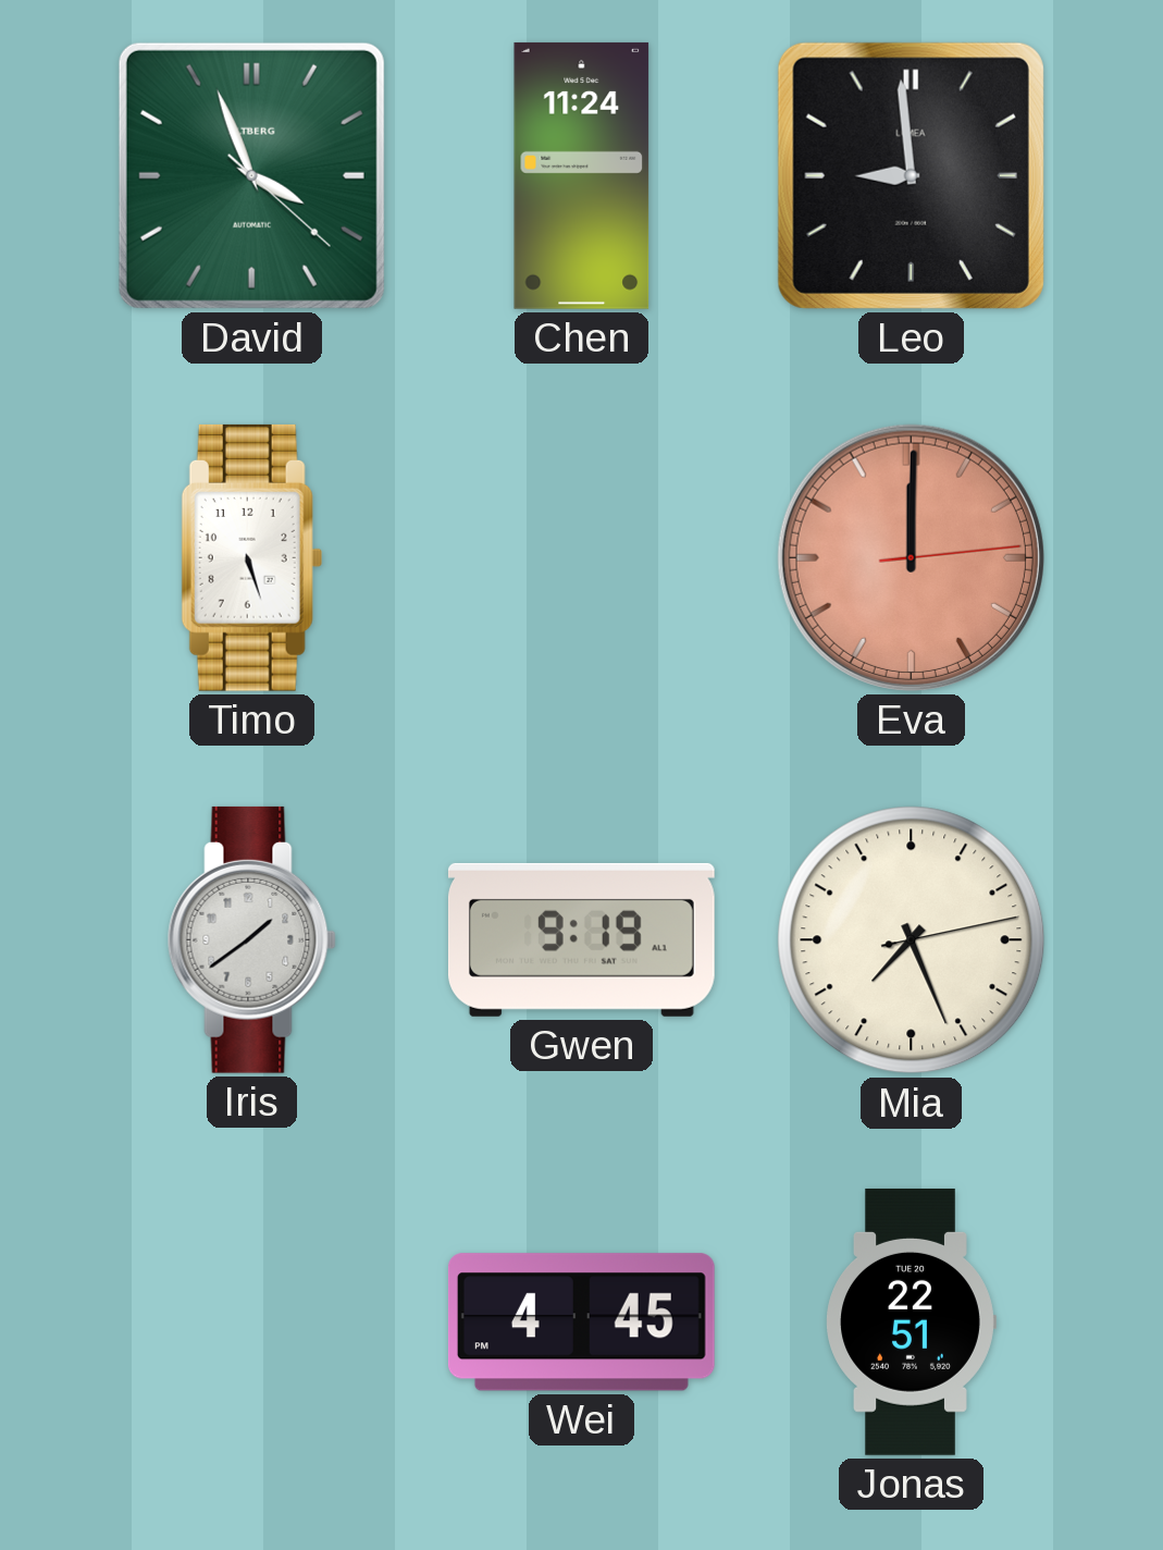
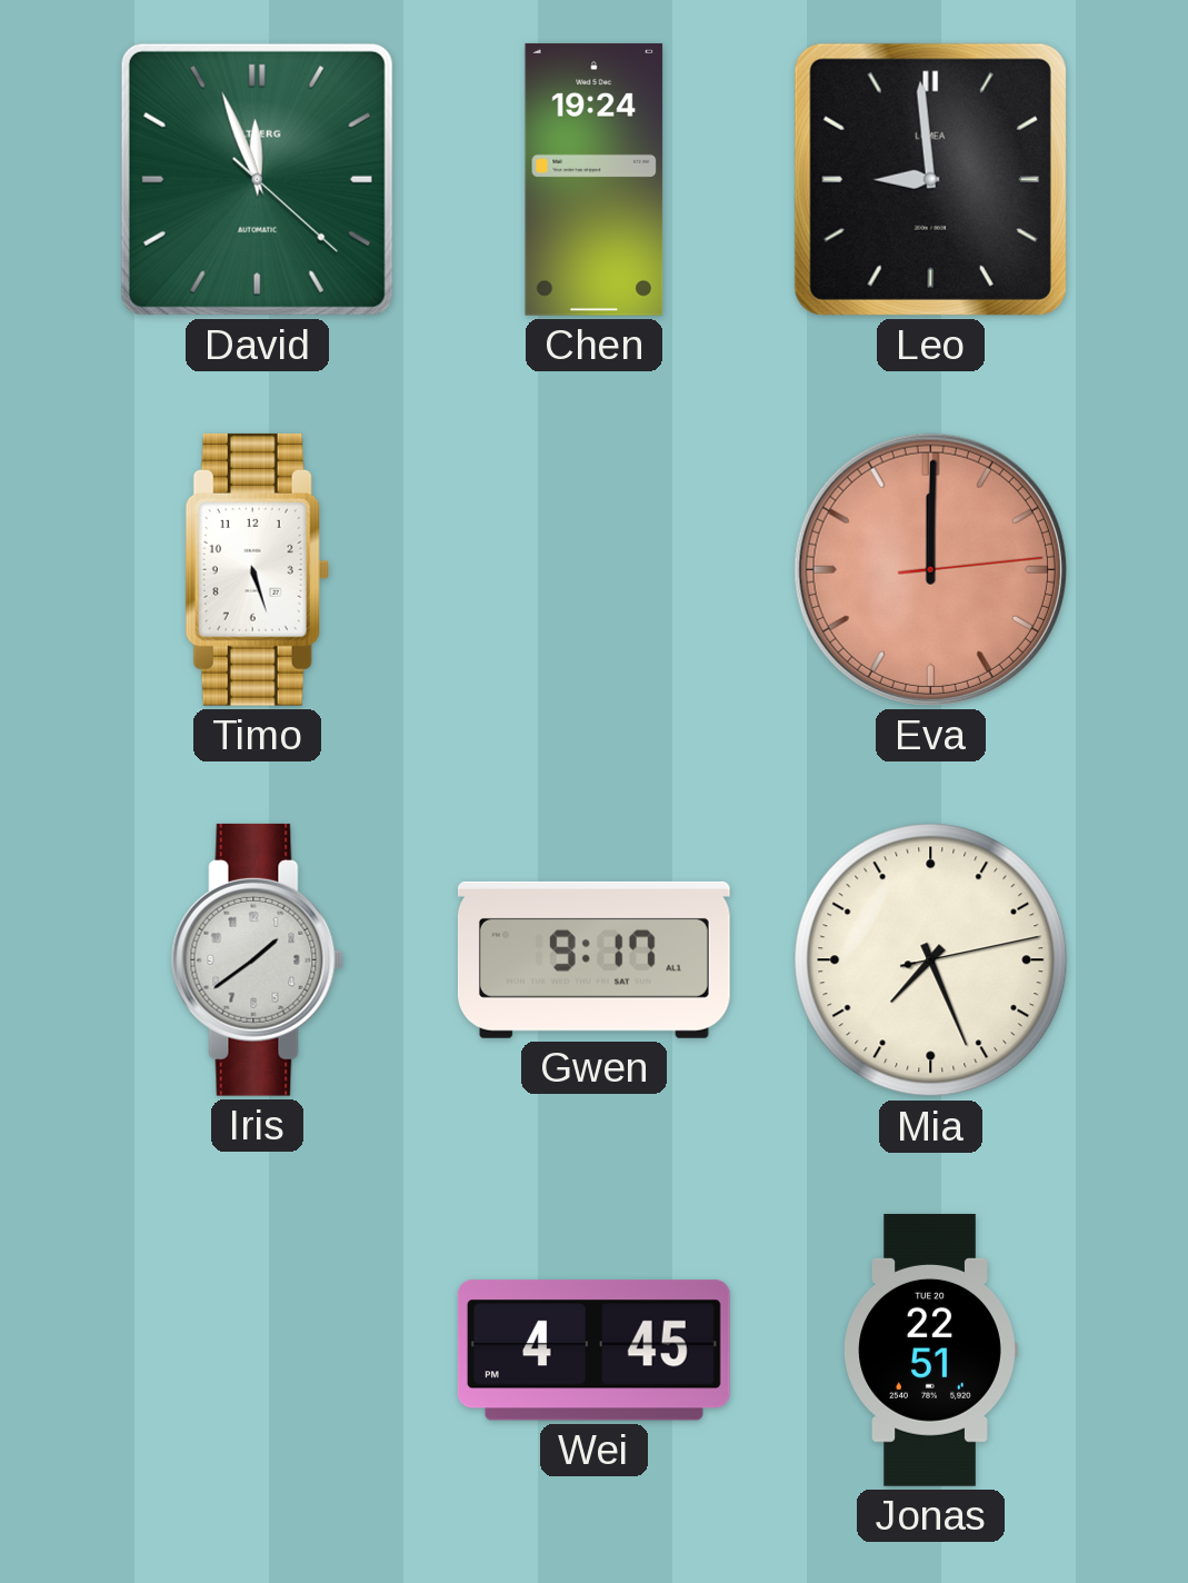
David: 3:56 -> 11:56
Chen: 11:24 -> 19:24
Gwen: 9:19 -> 9:17
